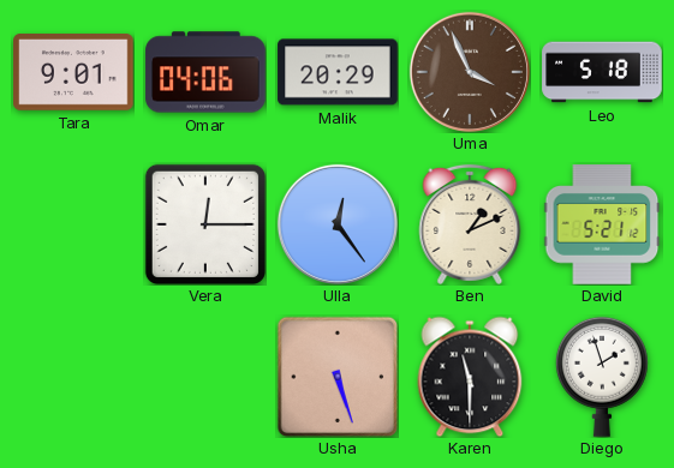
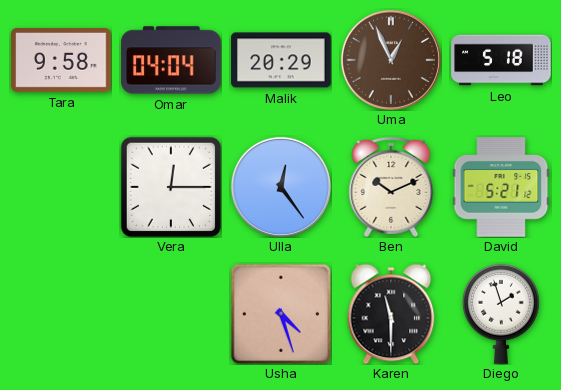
Tara: 9:01 -> 9:58
Omar: 04:06 -> 04:04
Uma: 3:56 -> 12:56
Ben: 1:11 -> 10:11
Usha: 5:27 -> 4:27
